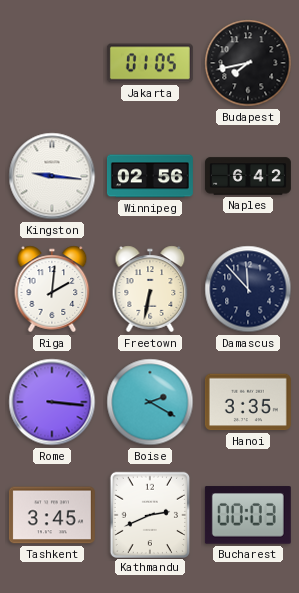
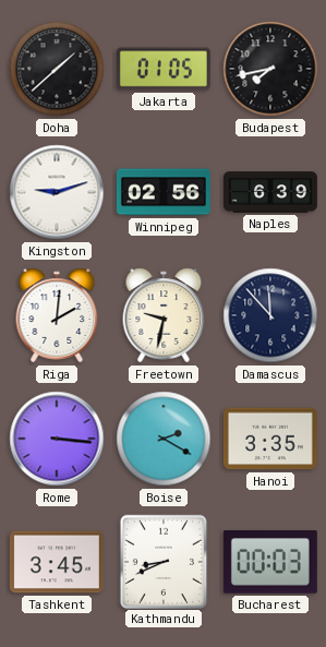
Doha: none -> 1:38
Kingston: 9:16 -> 9:12
Naples: 6:42 -> 6:39
Freetown: 6:32 -> 9:32
Kathmandu: 2:41 -> 8:41
